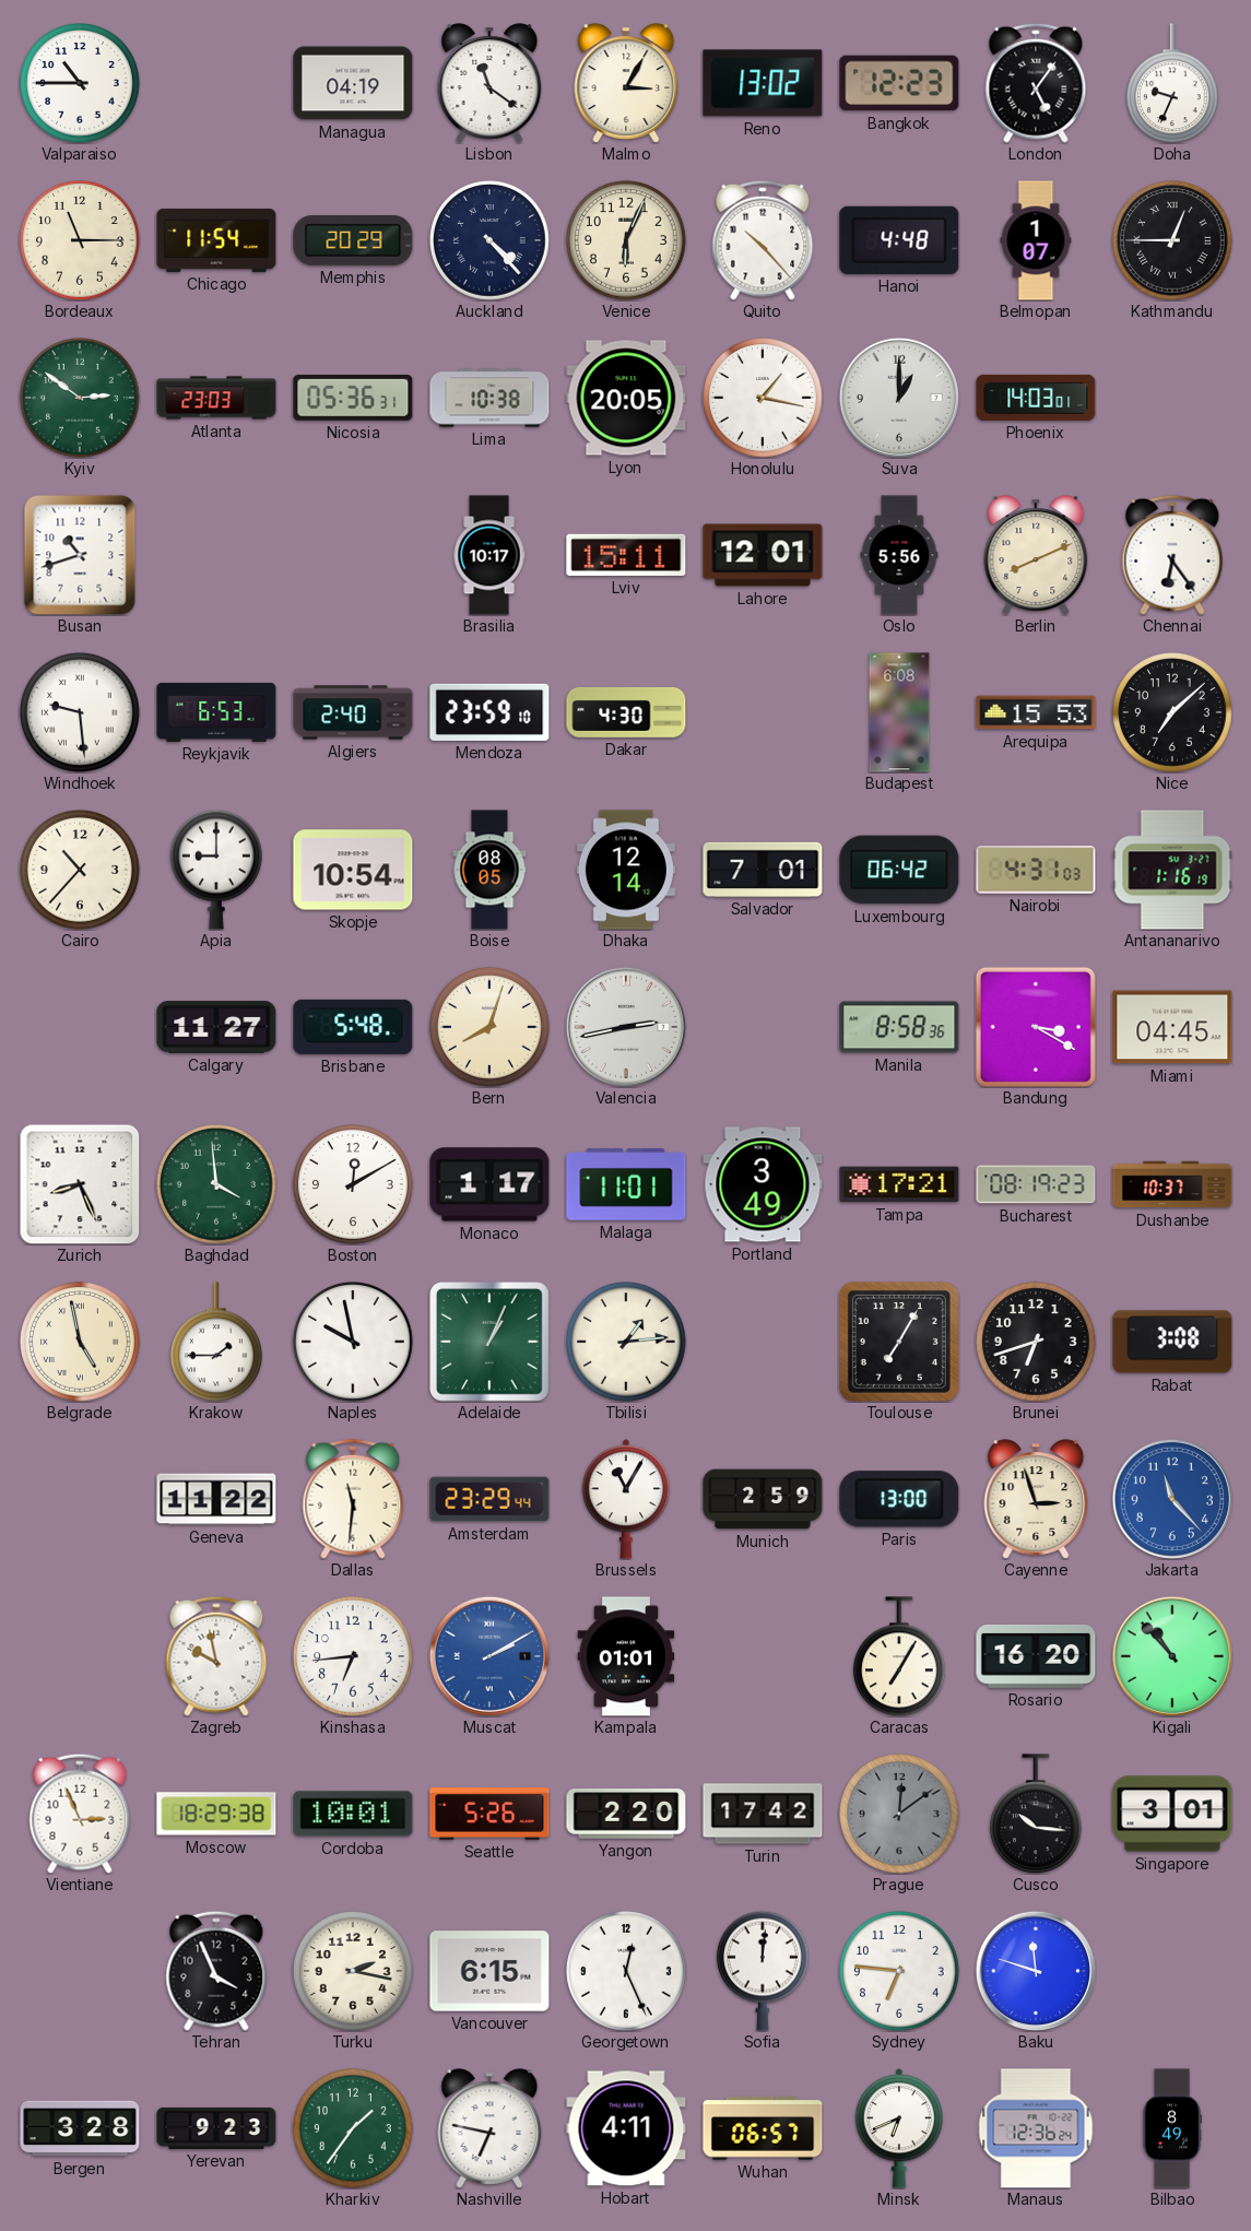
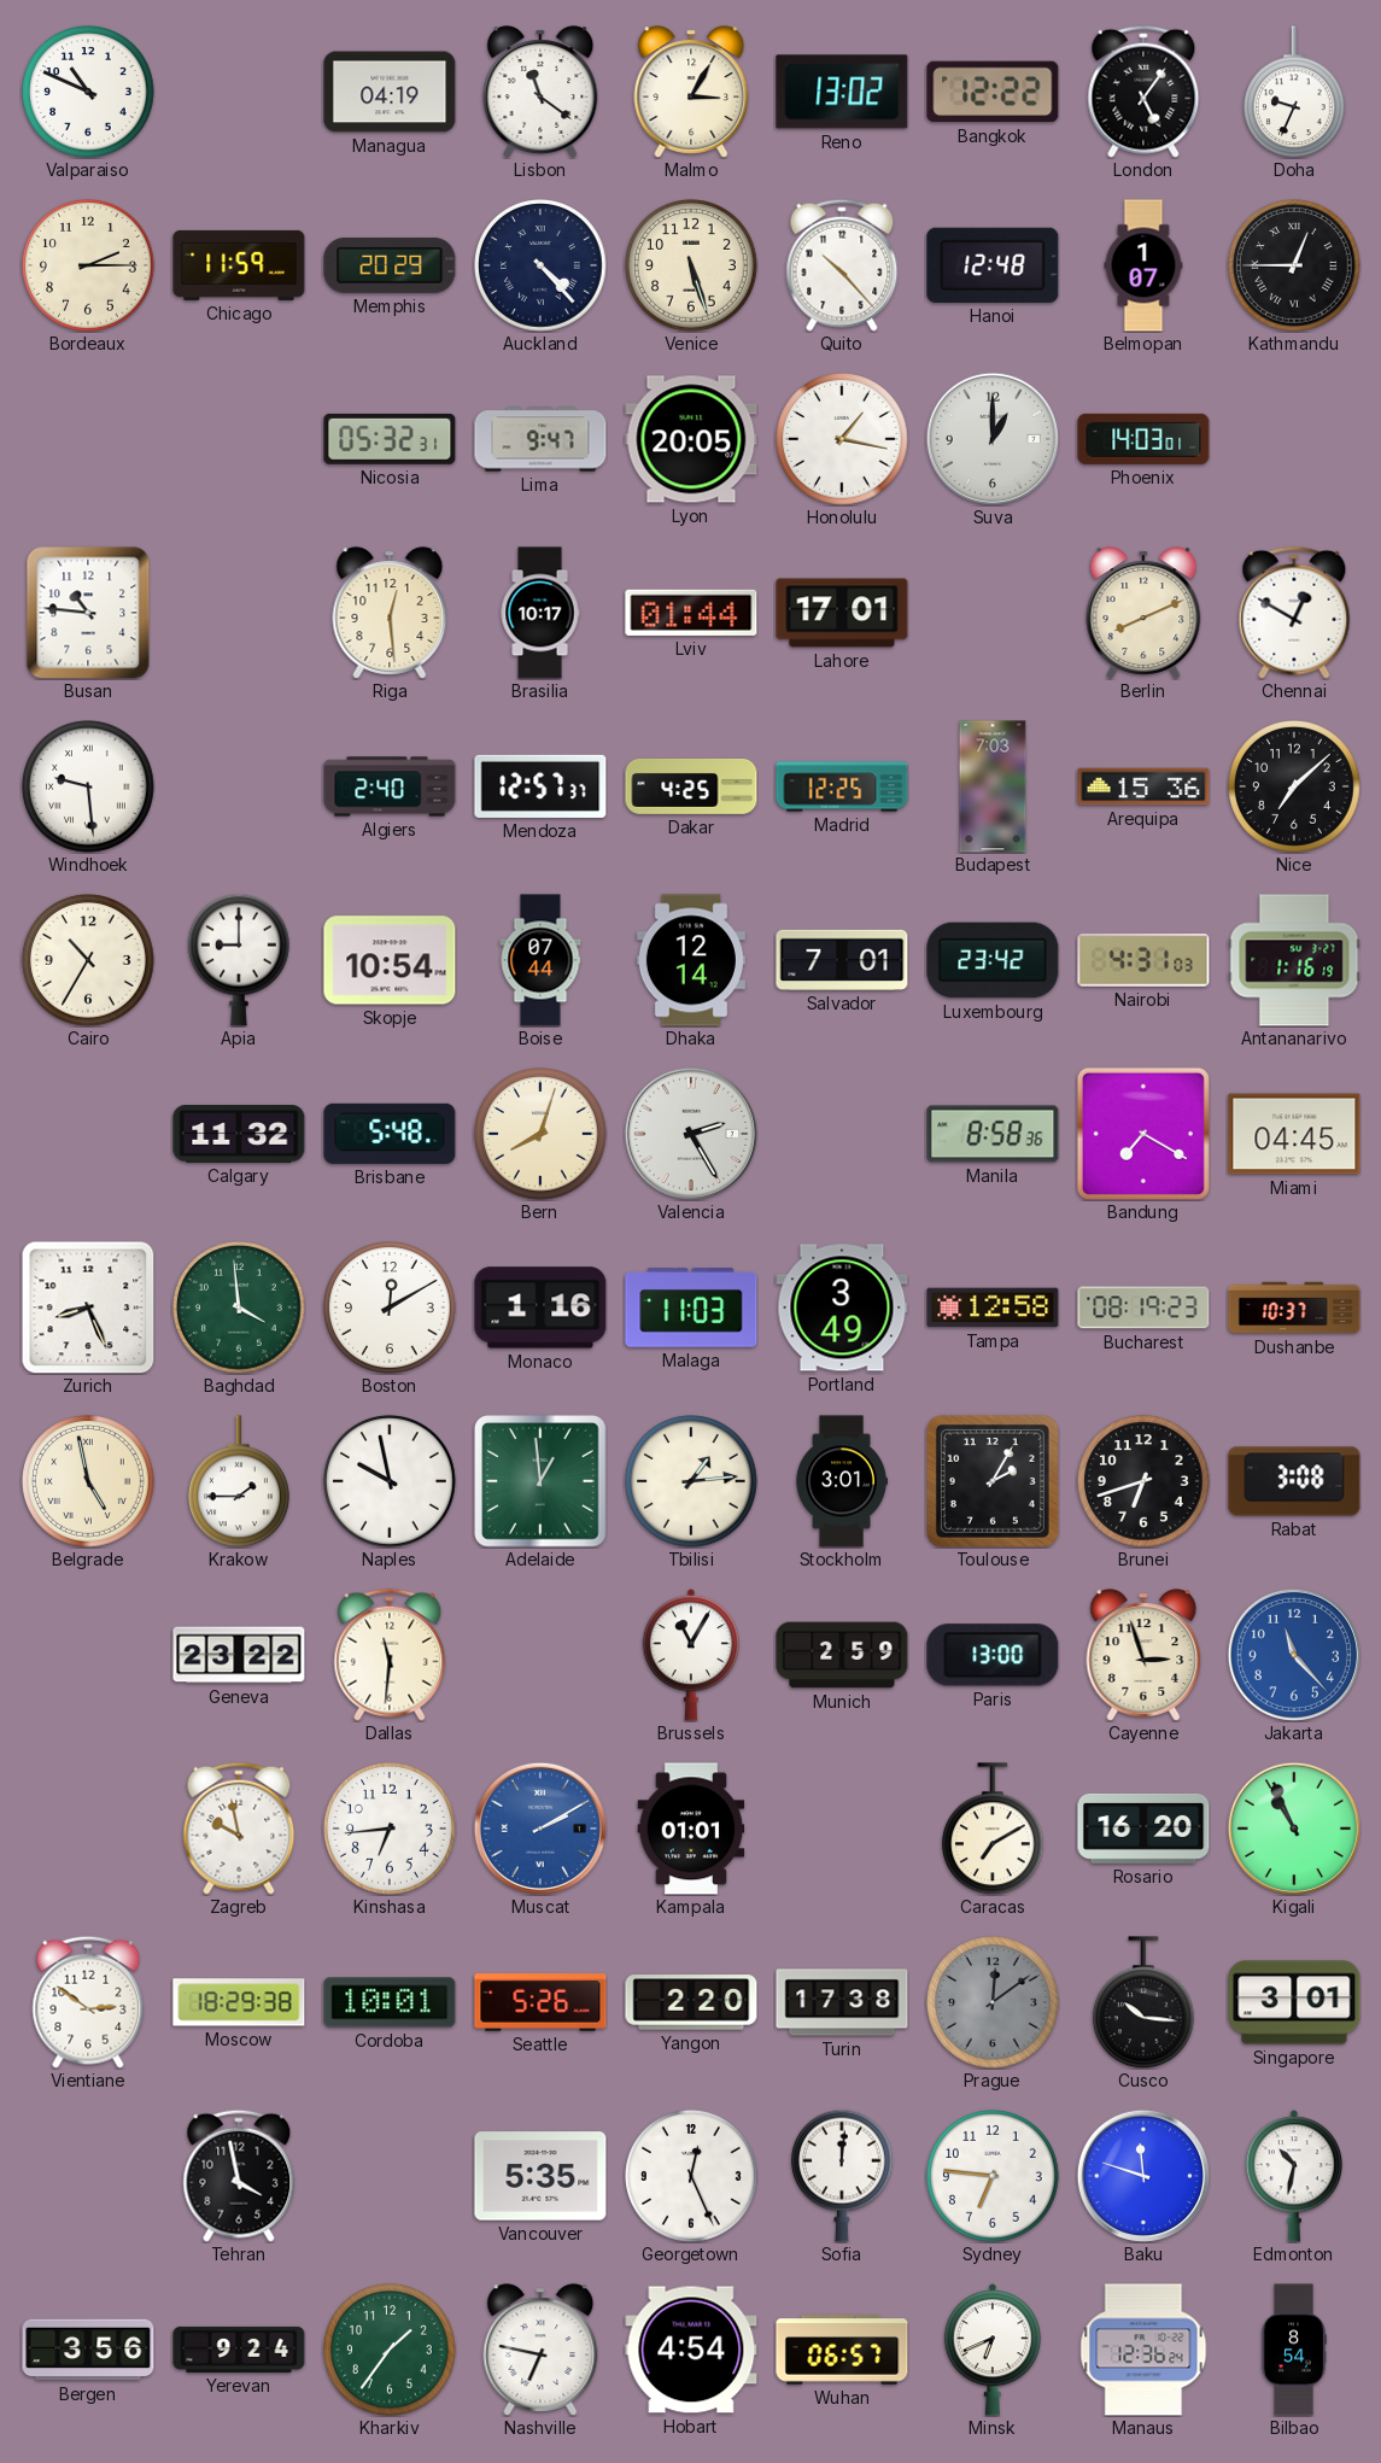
Valparaiso: 10:45 -> 10:49
Bangkok: 12:23 -> 12:22
Bordeaux: 11:15 -> 2:15
Chicago: 11:54 -> 11:59
Venice: 6:04 -> 5:27
Hanoi: 4:48 -> 12:48
Kyiv: 2:51 -> none
Atlanta: 23:03 -> none
Nicosia: 05:36 -> 05:32
Lima: 10:38 -> 9:47
Busan: 10:42 -> 10:46
Riga: none -> 12:29
Lviv: 15:11 -> 01:44
Lahore: 12:01 -> 17:01
Oslo: 5:56 -> none
Chennai: 6:24 -> 12:50
Reykjavik: 6:53 -> none
Mendoza: 23:59 -> 12:57
Dakar: 4:30 -> 4:25
Madrid: none -> 12:25
Budapest: 6:08 -> 7:03
Arequipa: 15:53 -> 15:36
Cairo: 10:37 -> 10:35
Boise: 08:05 -> 07:44
Luxembourg: 06:42 -> 23:42
Calgary: 11:27 -> 11:32
Valencia: 2:43 -> 2:25
Bandung: 3:20 -> 7:20
Monaco: 1:17 -> 1:16
Malaga: 11:01 -> 11:03
Tampa: 17:21 -> 12:58
Adelaide: 1:04 -> 12:59
Stockholm: none -> 3:01
Toulouse: 7:05 -> 2:05
Geneva: 11:22 -> 23:22
Amsterdam: 23:29 -> none
Caracas: 7:05 -> 7:10
Kigali: 10:53 -> 10:56
Vientiane: 2:56 -> 2:51
Turin: 17:42 -> 17:38
Tehran: 3:56 -> 3:58
Turku: 2:17 -> none
Vancouver: 6:15 -> 5:35
Edmonton: none -> 10:32
Bergen: 3:28 -> 3:56
Yerevan: 9:23 -> 9:24
Hobart: 4:11 -> 4:54
Bilbao: 8:49 -> 8:54
